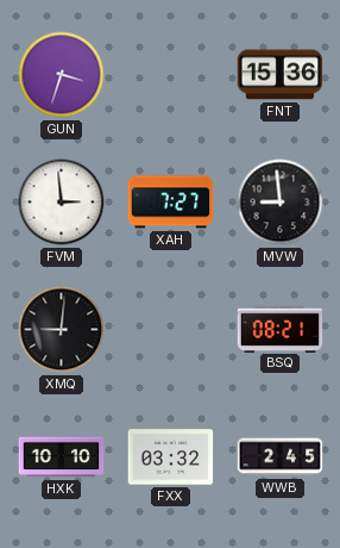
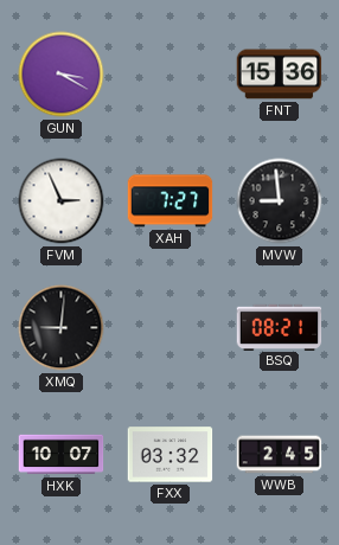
GUN: 3:33 -> 3:20
FVM: 2:59 -> 2:56
HXK: 10:10 -> 10:07
